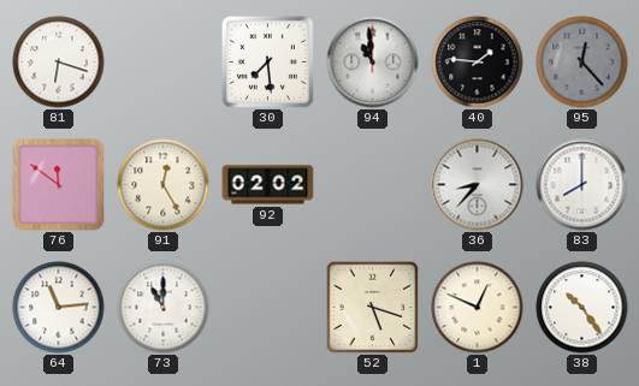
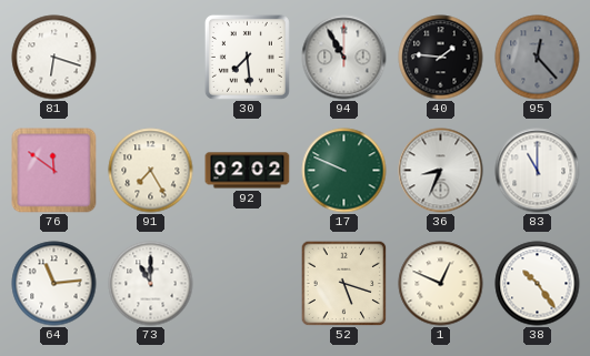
94: 10:59 -> 10:55
91: 12:25 -> 7:25
17: none -> 9:49
36: 8:37 -> 8:34
83: 8:00 -> 11:00
